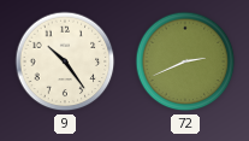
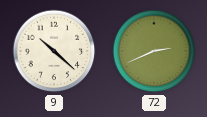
9: 10:24 -> 10:22
